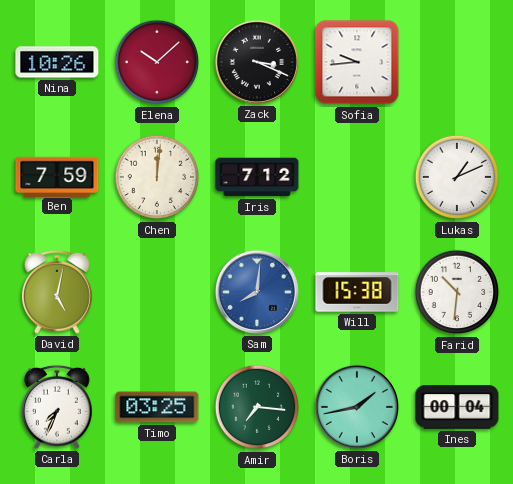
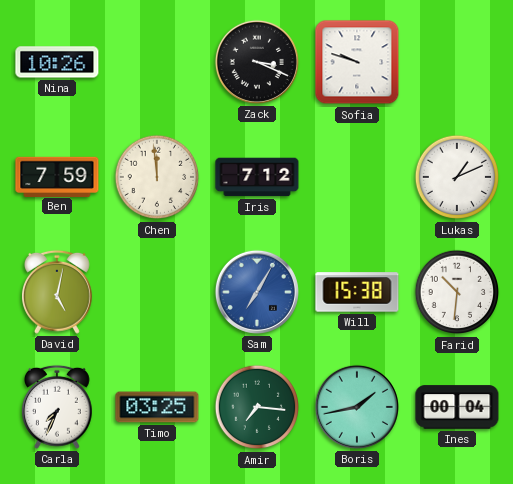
Elena: 10:08 -> none
Sofia: 9:44 -> 9:48
Chen: 12:01 -> 11:59
Sam: 8:01 -> 7:05
